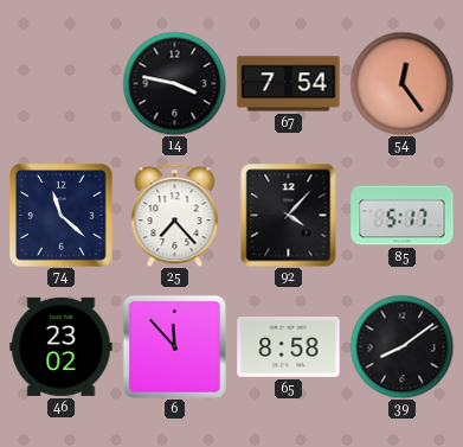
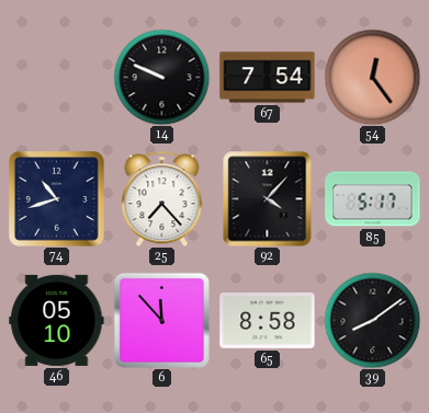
14: 3:47 -> 9:49
74: 11:22 -> 10:42
46: 23:02 -> 05:10
